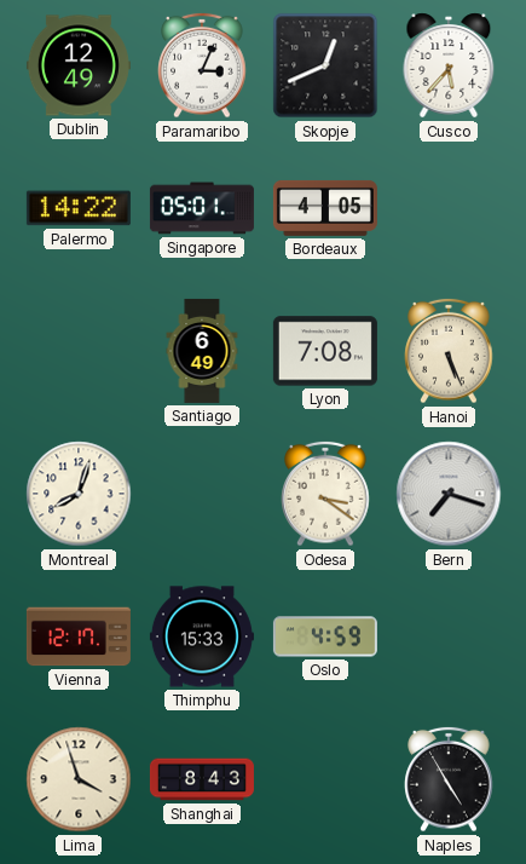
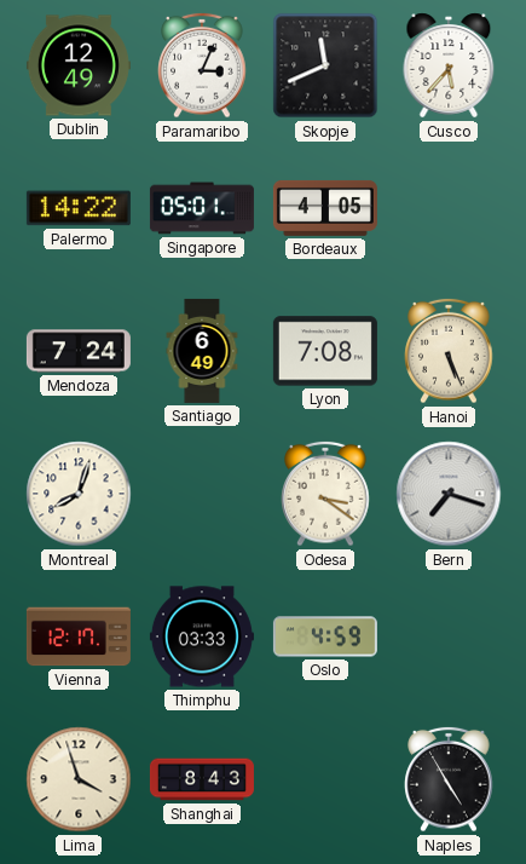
Skopje: 12:41 -> 11:41
Mendoza: none -> 7:24
Thimphu: 15:33 -> 03:33
